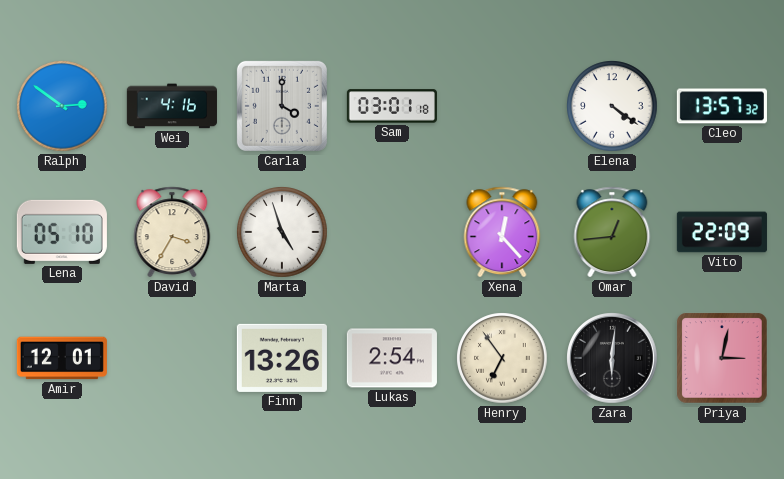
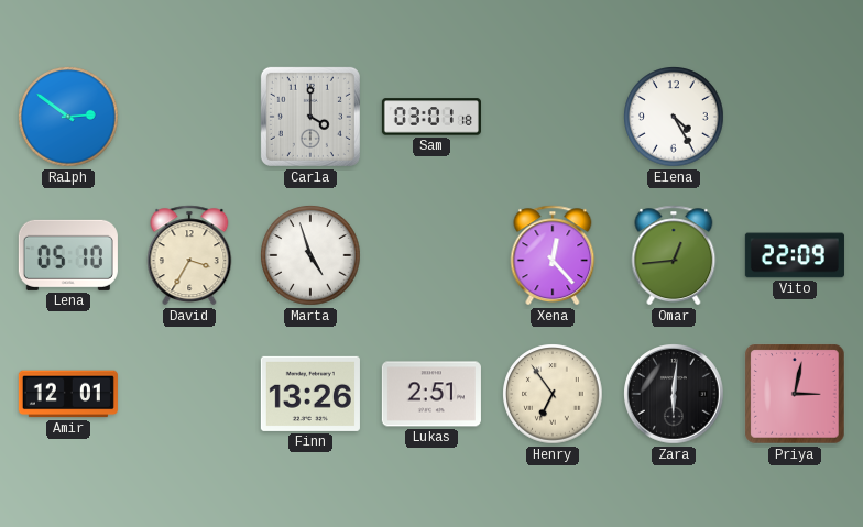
Wei: 4:16 -> none
Elena: 4:21 -> 4:25
Cleo: 13:57 -> none
Lukas: 2:54 -> 2:51
